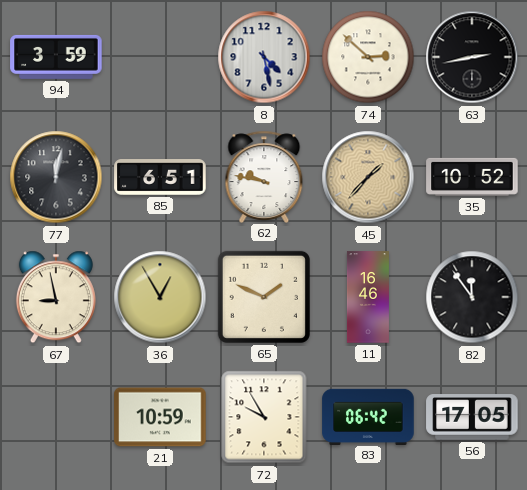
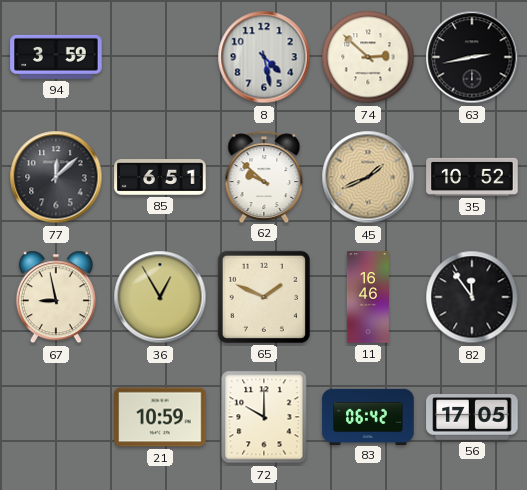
77: 12:02 -> 12:08
62: 9:47 -> 9:52
45: 1:37 -> 1:41
72: 9:55 -> 10:00
